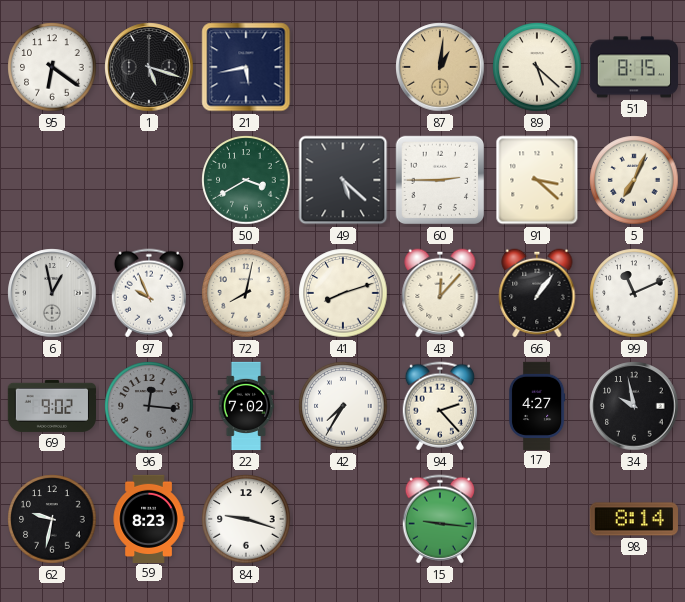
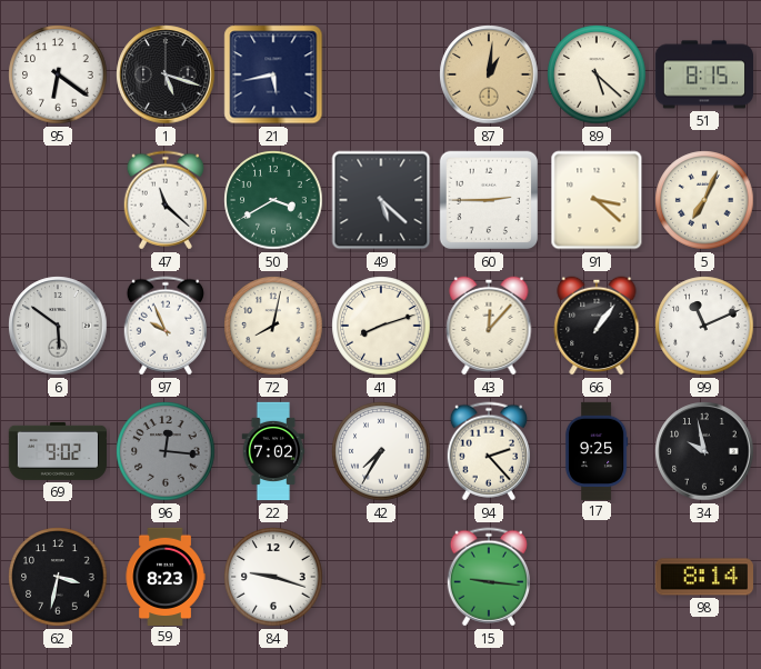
47: none -> 11:22
6: 12:58 -> 5:51
17: 4:27 -> 9:25
62: 9:32 -> 3:32
